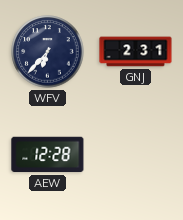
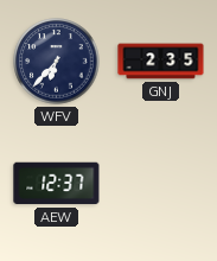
GNJ: 2:31 -> 2:35
AEW: 12:28 -> 12:37
